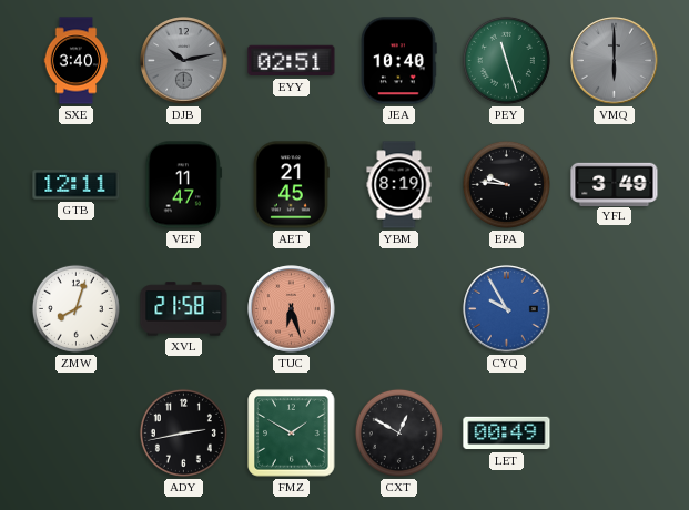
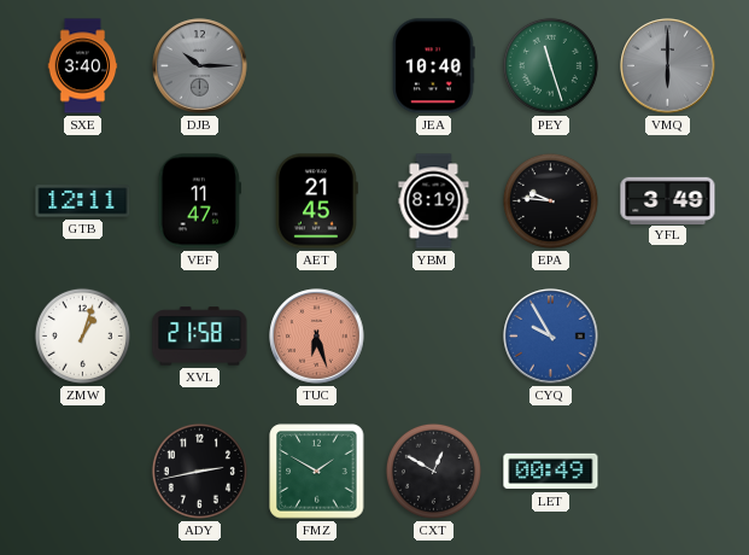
DJB: 10:13 -> 10:15
EYY: 02:51 -> none
ZMW: 8:03 -> 1:03
